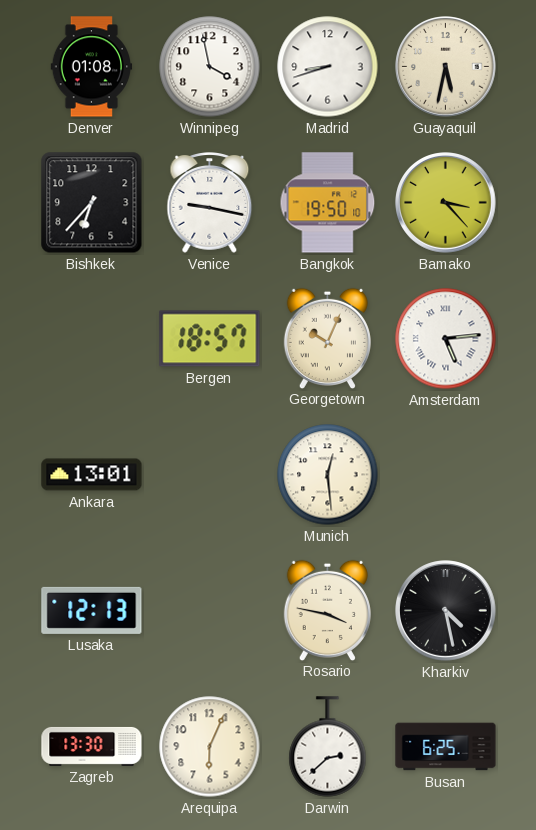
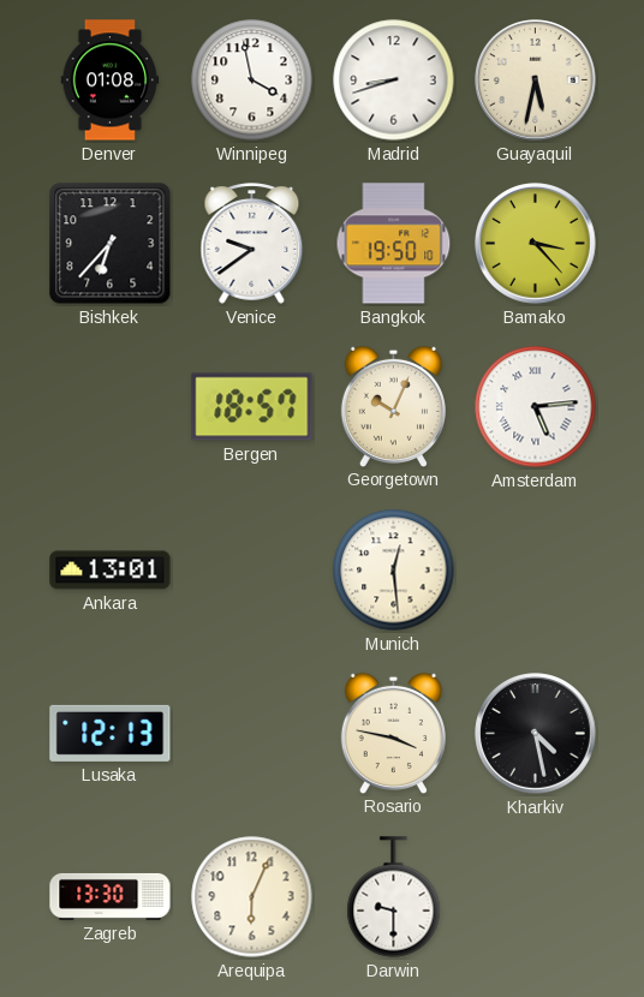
Venice: 9:17 -> 9:39
Darwin: 2:38 -> 9:30
Busan: 6:25 -> none
